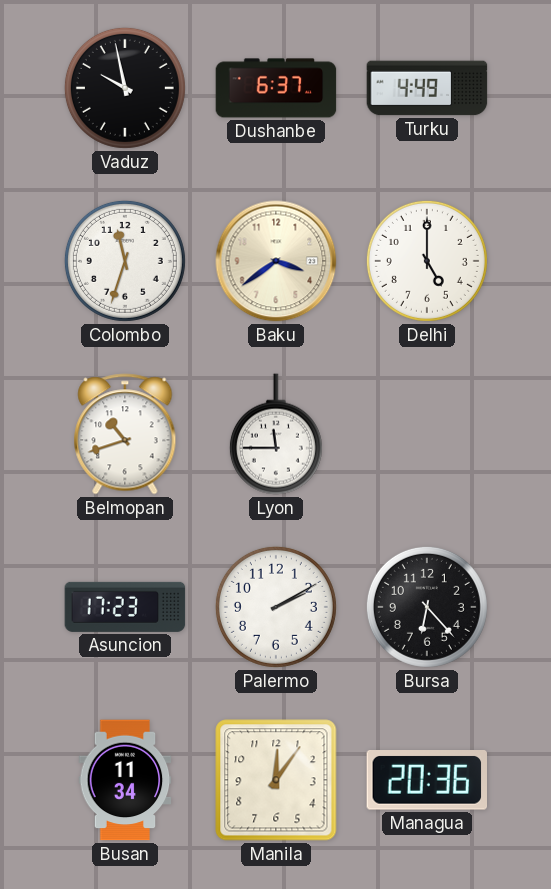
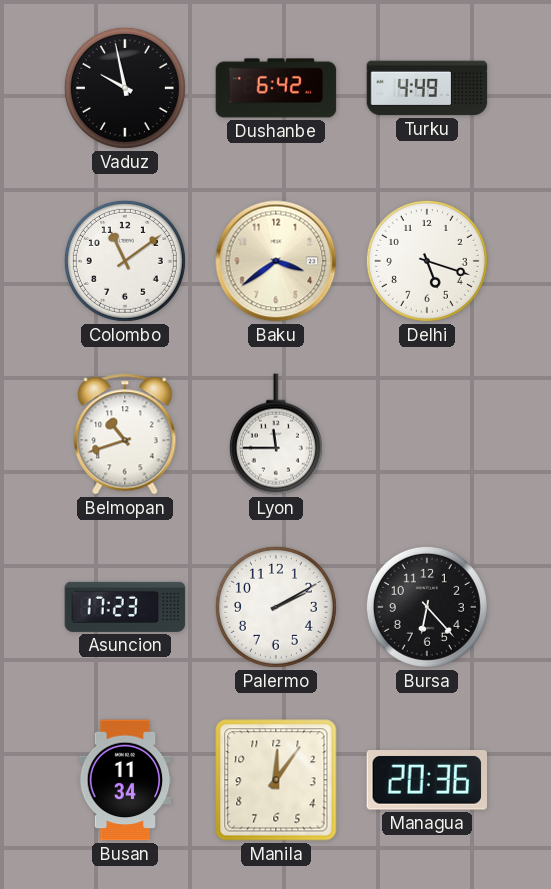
Dushanbe: 6:37 -> 6:42
Colombo: 11:33 -> 11:09
Delhi: 5:00 -> 5:18
